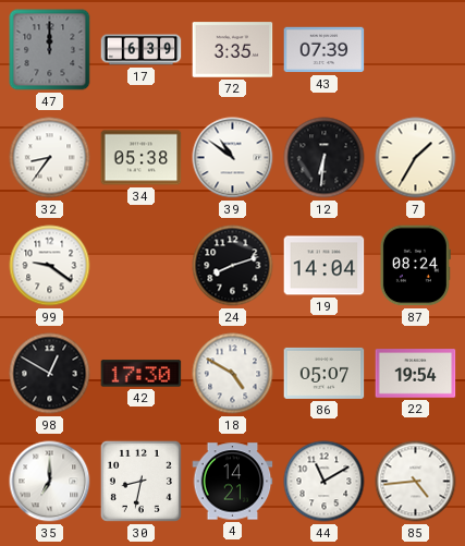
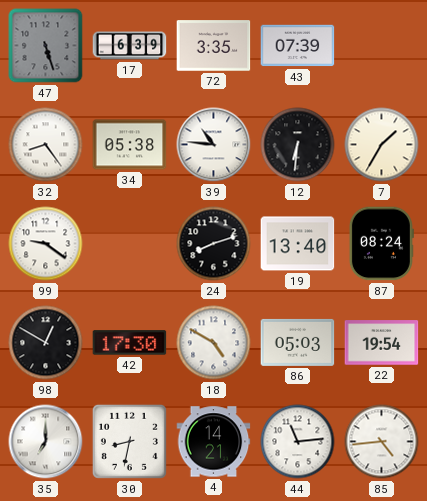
47: 12:00 -> 5:27
32: 8:36 -> 8:24
39: 10:51 -> 10:46
19: 14:04 -> 13:40
86: 05:07 -> 05:03
44: 11:10 -> 11:14
